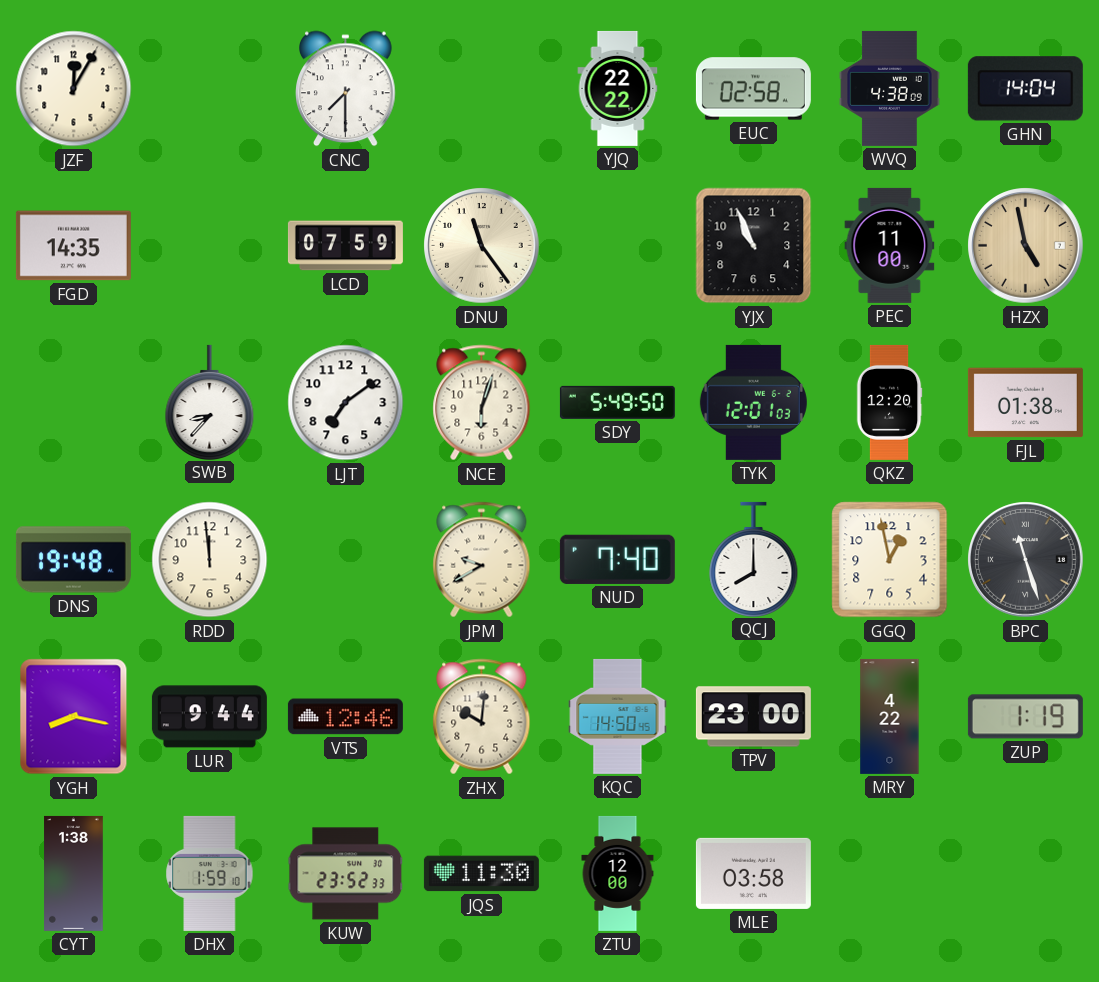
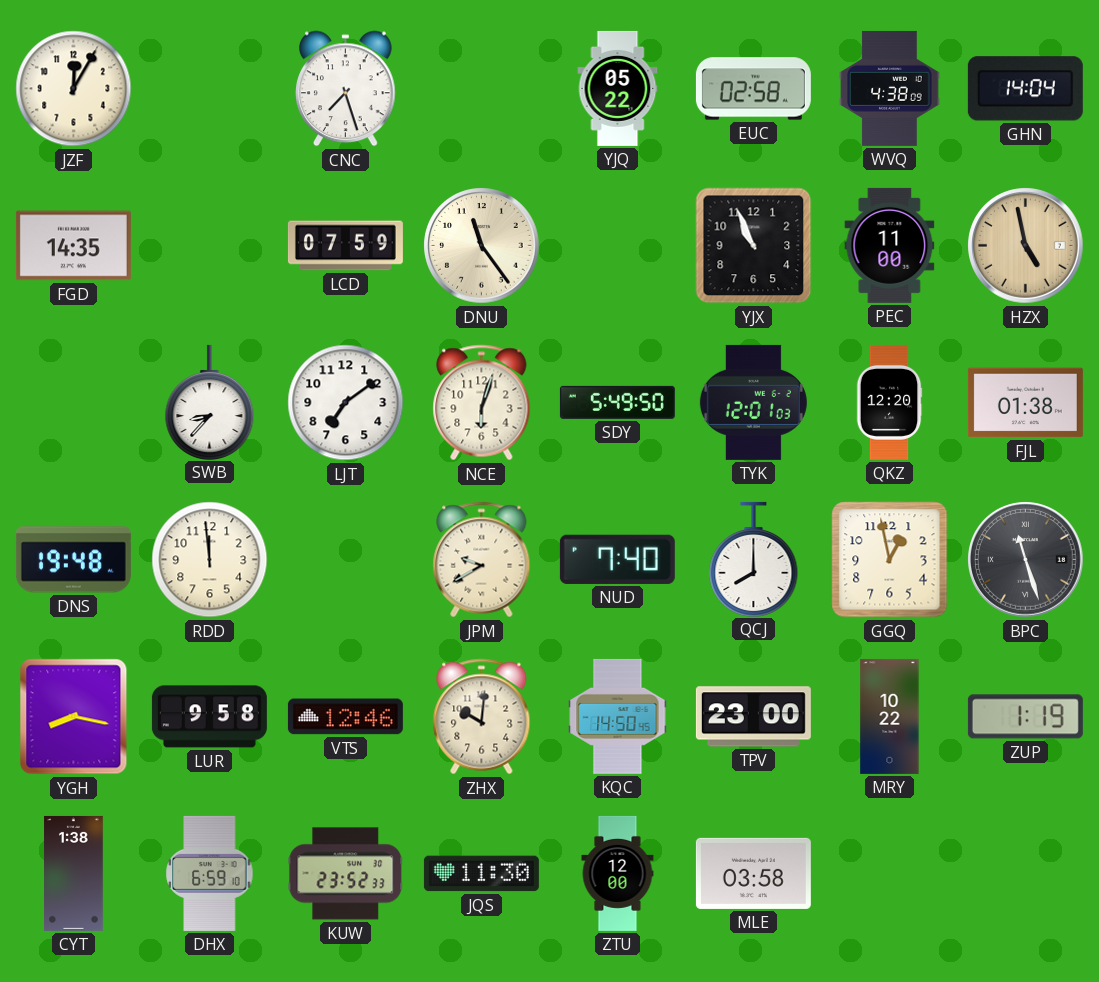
CNC: 7:30 -> 7:27
YJQ: 22:22 -> 05:22
LUR: 9:44 -> 9:58
MRY: 4:22 -> 10:22
DHX: 1:59 -> 6:59
